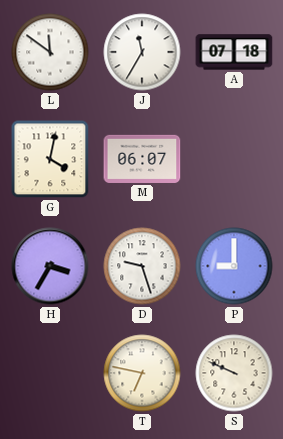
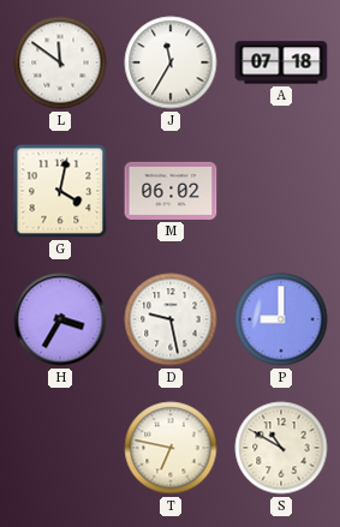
M: 06:07 -> 06:02
D: 9:27 -> 9:28
S: 9:49 -> 10:50
